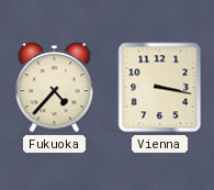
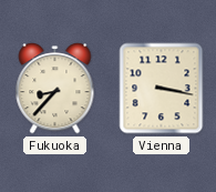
Fukuoka: 4:37 -> 8:37
